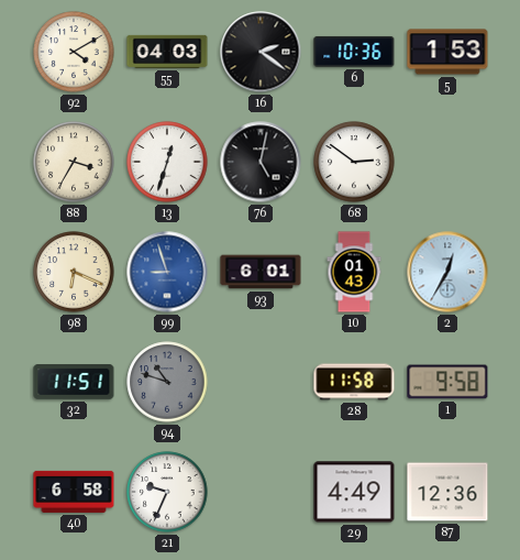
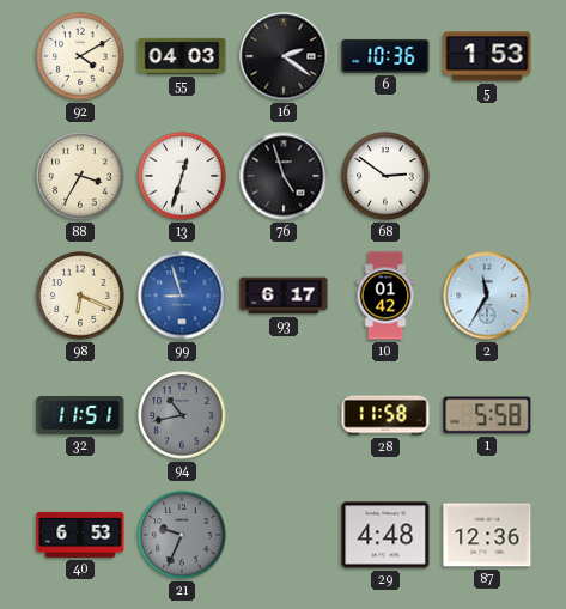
76: 5:02 -> 4:57
93: 6:01 -> 6:17
10: 01:43 -> 01:42
2: 12:35 -> 11:35
94: 10:48 -> 10:43
1: 9:58 -> 5:58
40: 6:58 -> 6:53
21 dial: white -> grey
29: 4:49 -> 4:48
